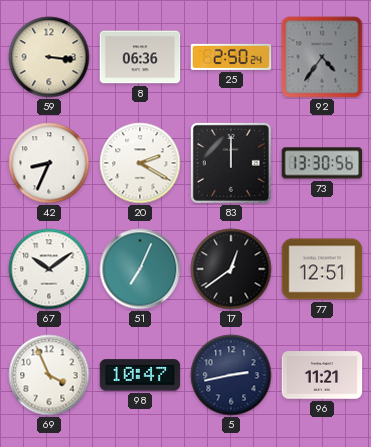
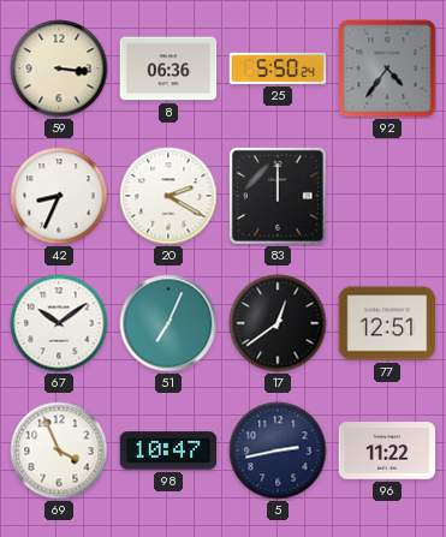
25: 2:50 -> 5:50
73: 13:30 -> none
96: 11:21 -> 11:22
